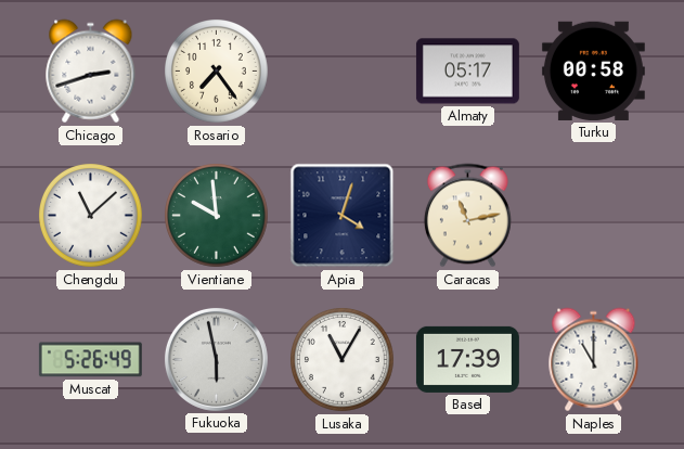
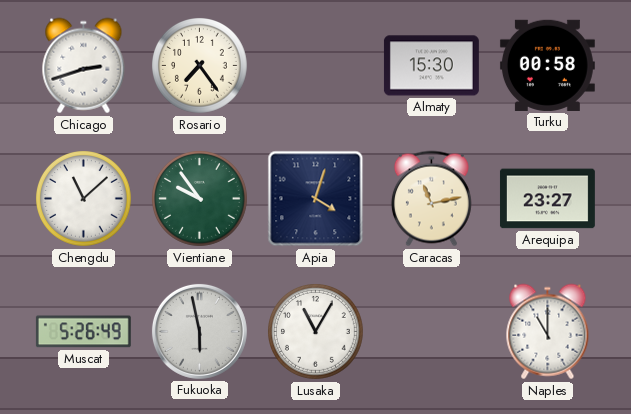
Almaty: 05:17 -> 15:30
Vientiane: 9:59 -> 9:54
Arequipa: none -> 23:27
Basel: 17:39 -> none
